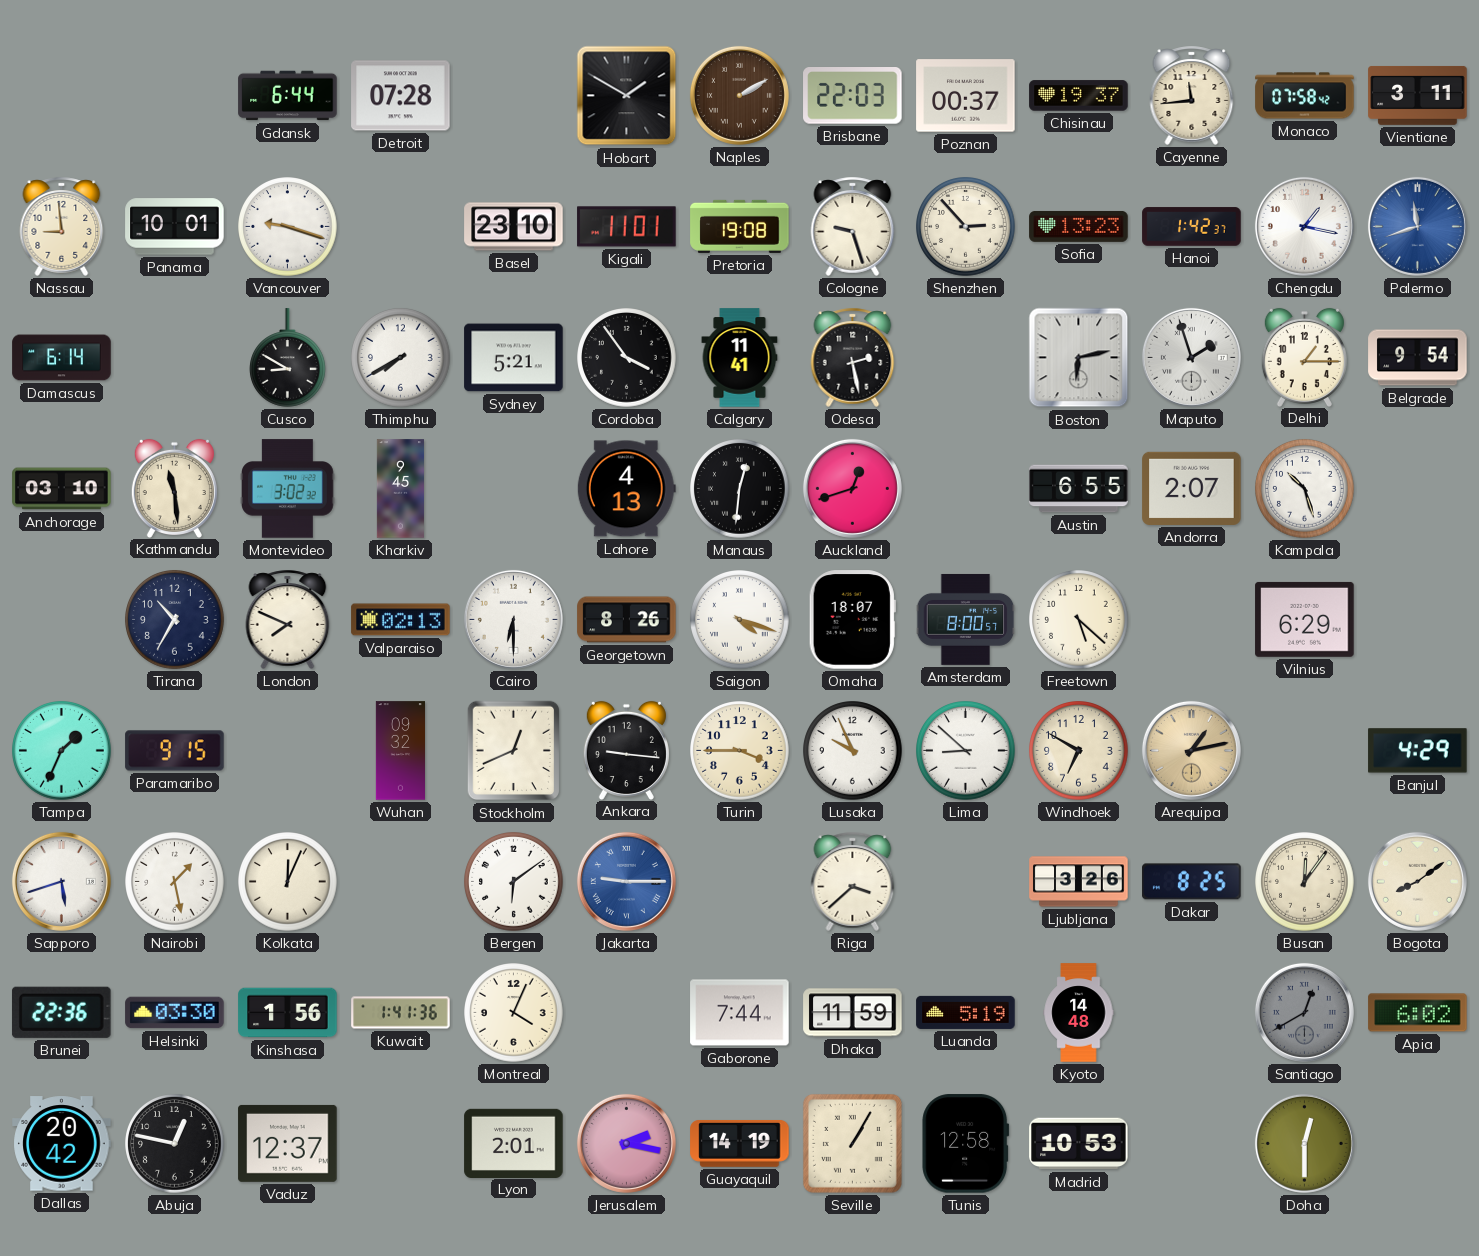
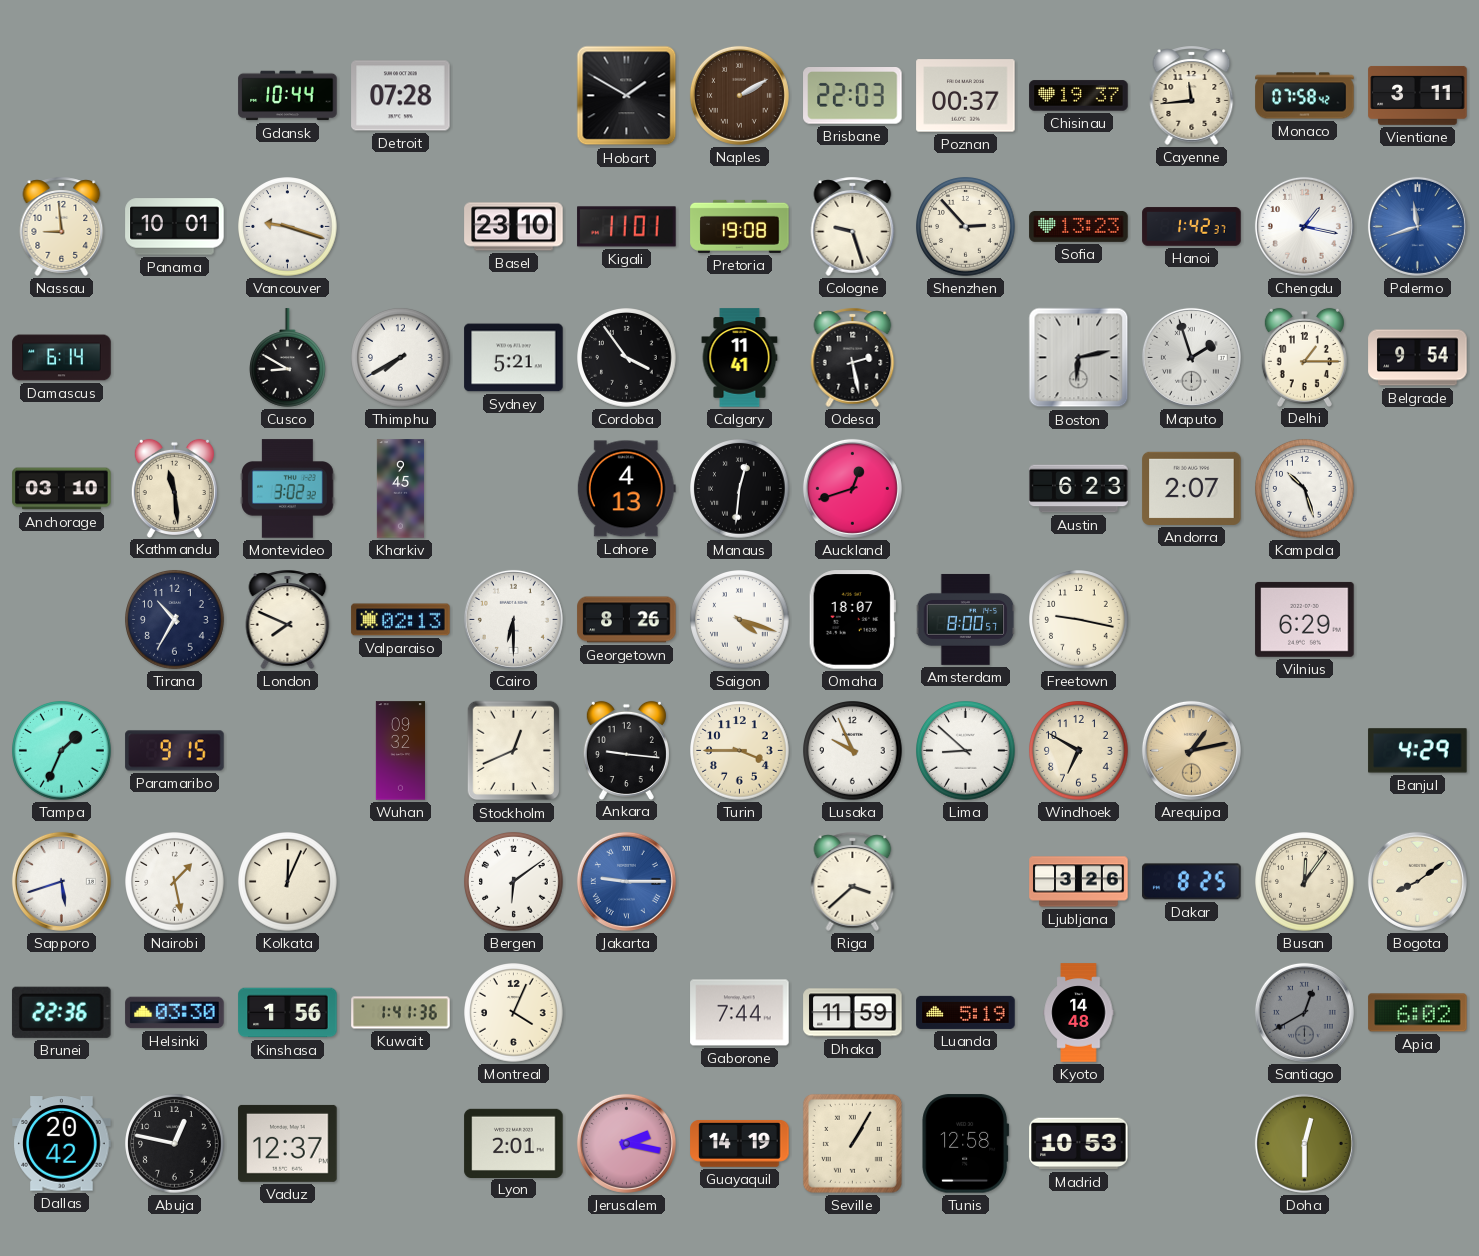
Gdansk: 6:44 -> 10:44
Austin: 6:55 -> 6:23
Freetown: 5:22 -> 9:17
